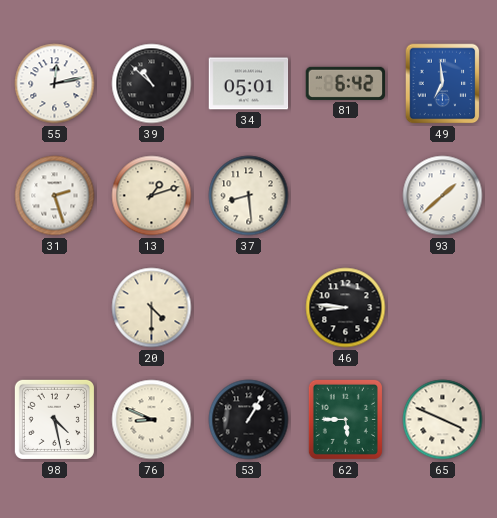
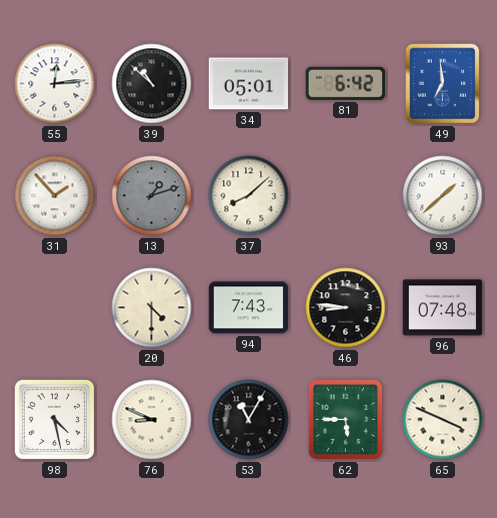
55: 12:13 -> 12:14
31: 2:27 -> 1:53
13 dial: cream -> grey
37: 8:29 -> 8:08
94: none -> 7:43
96: none -> 07:48
53: 1:05 -> 11:05
